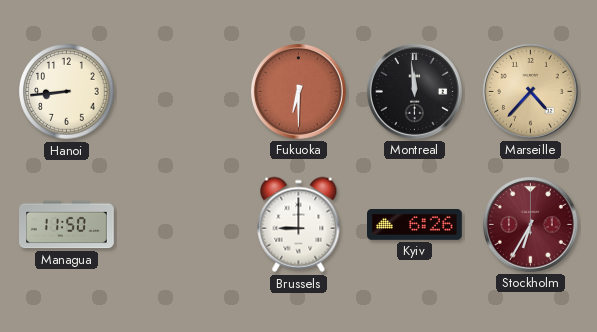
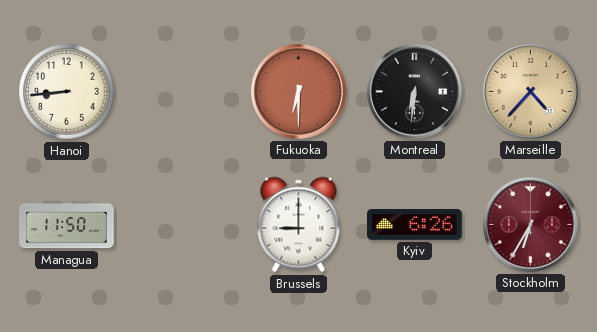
Montreal: 11:59 -> 6:31
